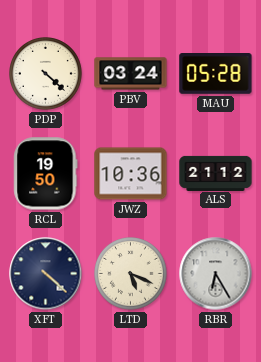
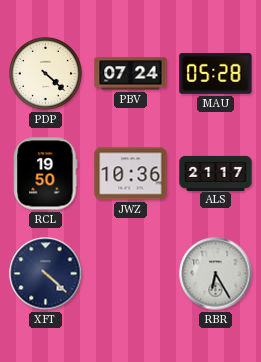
PBV: 03:24 -> 07:24
ALS: 21:12 -> 21:17
LTD: 5:19 -> none
